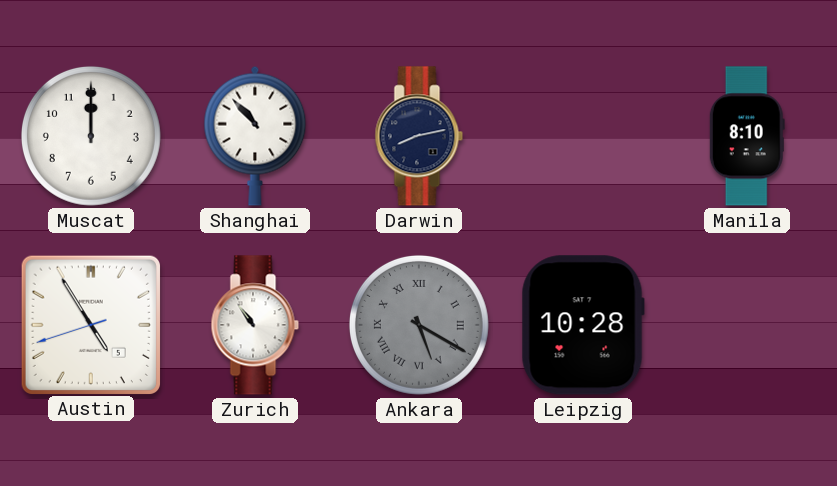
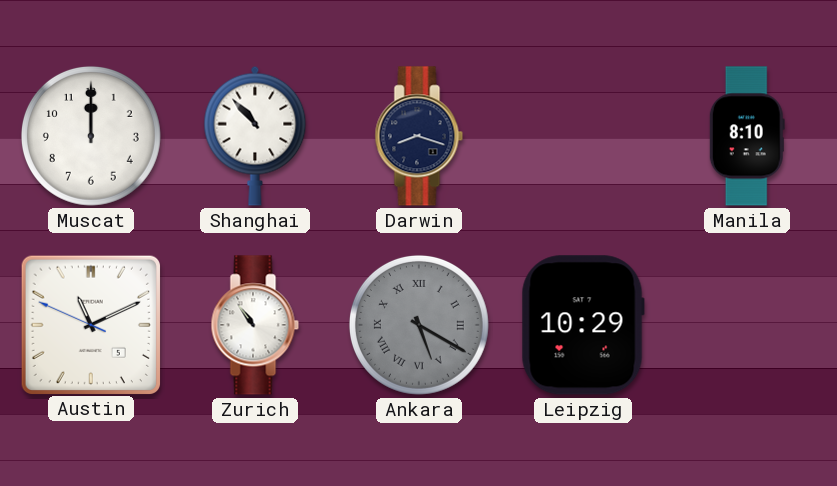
Darwin: 8:13 -> 8:18
Austin: 4:54 -> 11:10
Leipzig: 10:28 -> 10:29
